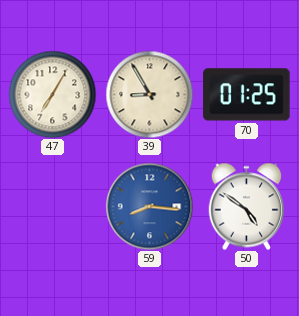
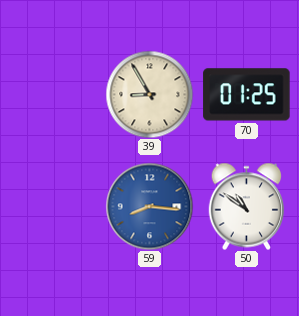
47: 7:05 -> none
50: 4:51 -> 10:51
